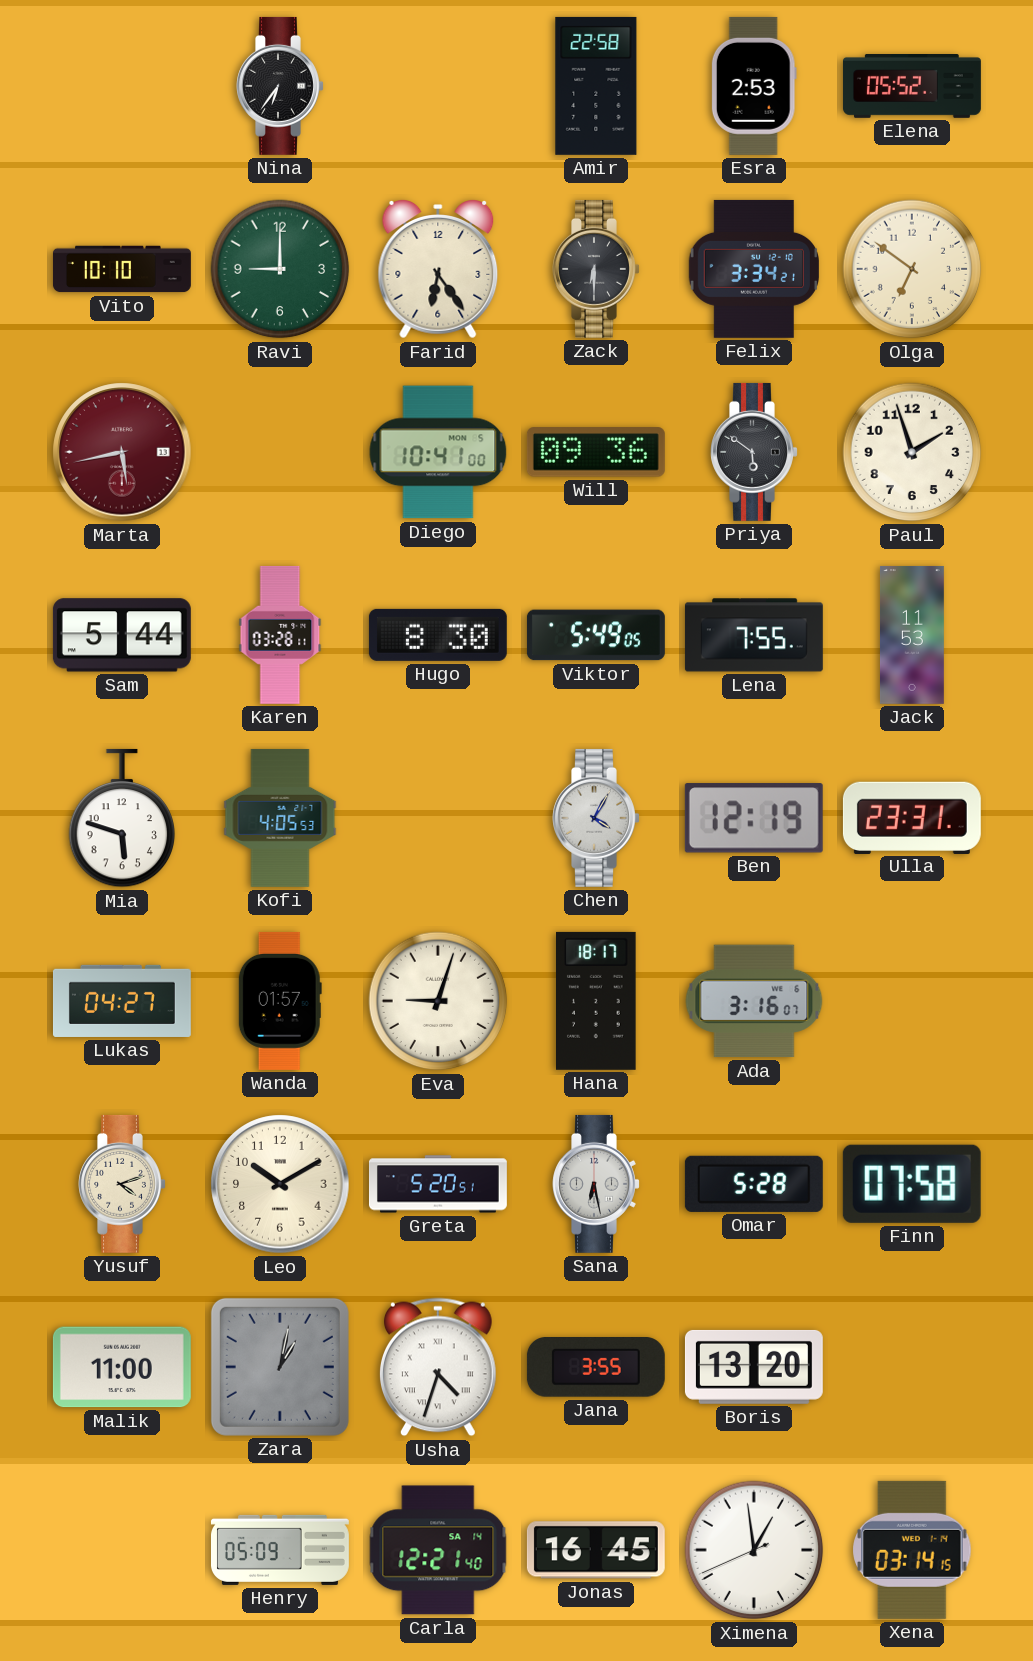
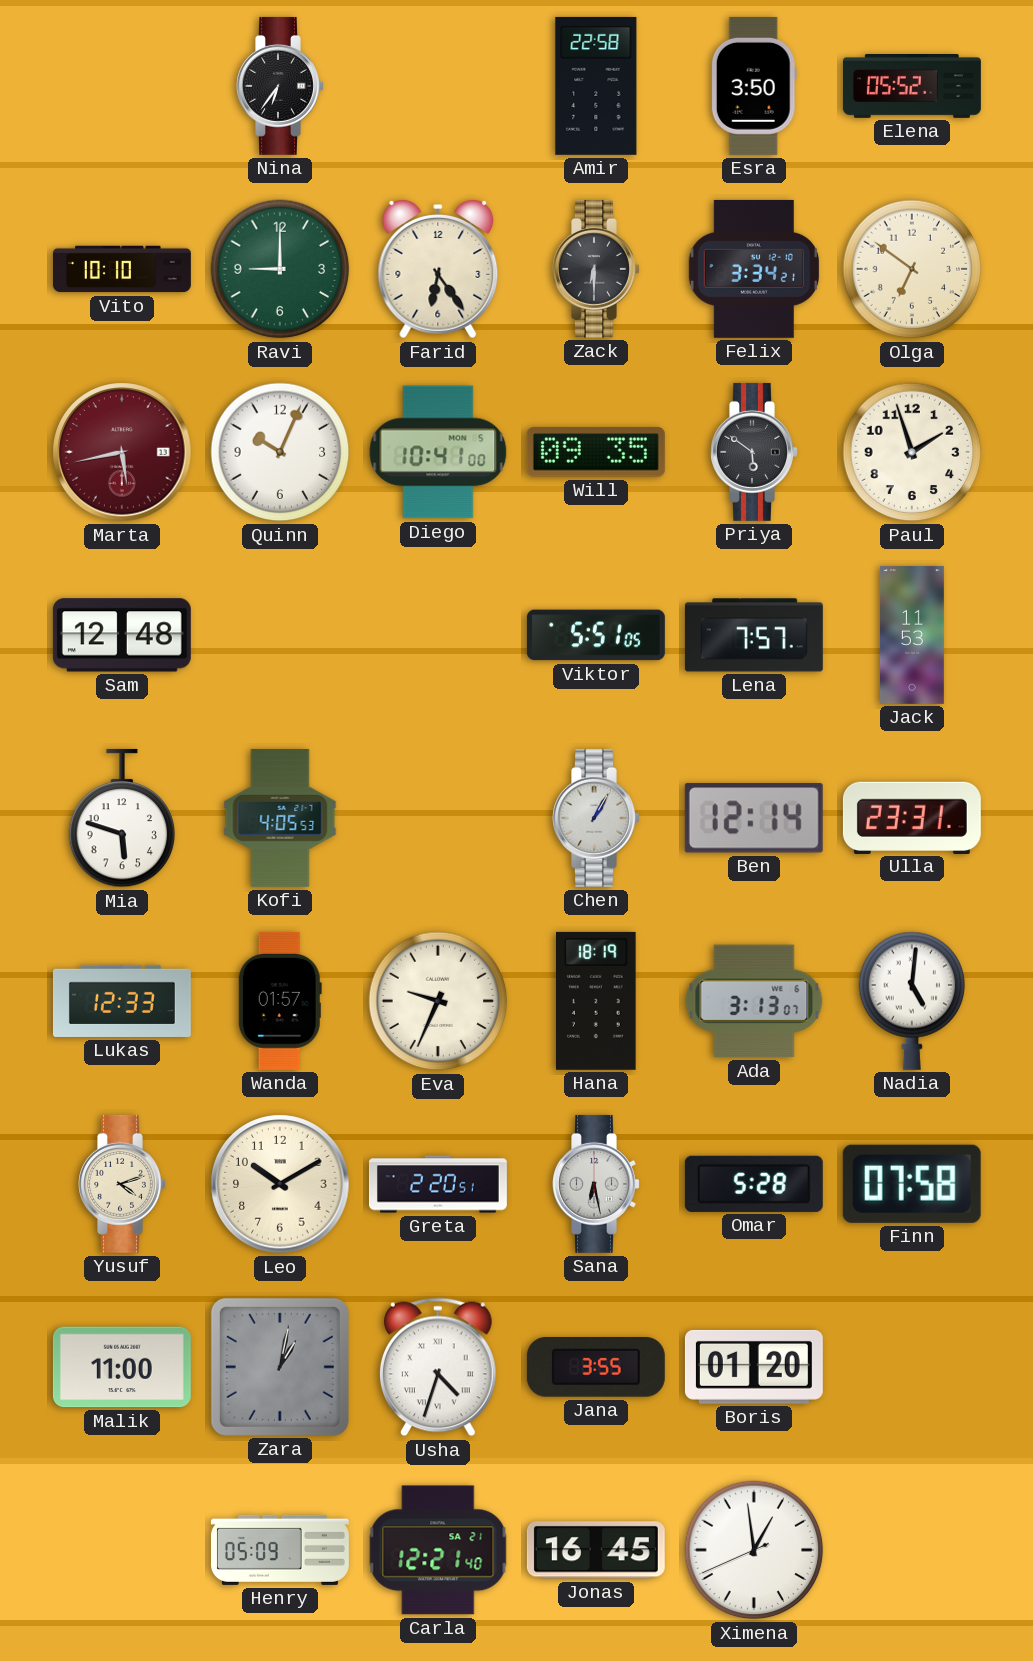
Esra: 2:53 -> 3:50
Quinn: none -> 10:04
Will: 09:36 -> 09:35
Sam: 5:44 -> 12:48
Karen: 03:28 -> none
Hugo: 8:30 -> none
Viktor: 5:49 -> 5:51
Lena: 7:55 -> 7:57
Chen: 4:05 -> 1:05
Ben: 12:19 -> 12:14
Lukas: 04:27 -> 12:33
Eva: 9:03 -> 9:34
Hana: 18:17 -> 18:19
Ada: 3:16 -> 3:13
Nadia: none -> 5:01
Greta: 5:20 -> 2:20
Boris: 13:20 -> 01:20
Carla date: SA 14 -> SA 21
Xena: 03:14 -> none
